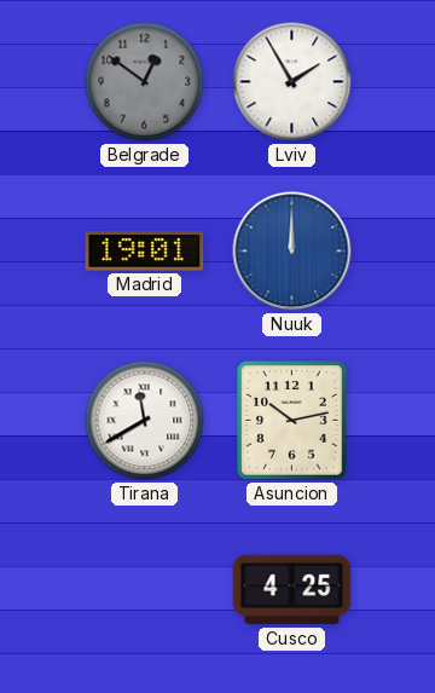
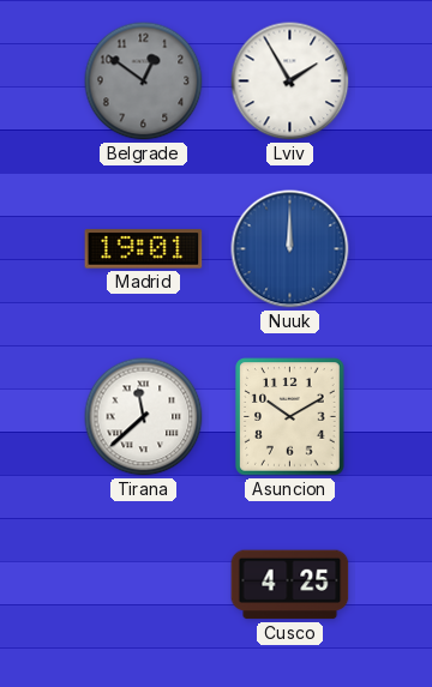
Tirana: 11:40 -> 11:38
Asuncion: 10:13 -> 10:10
